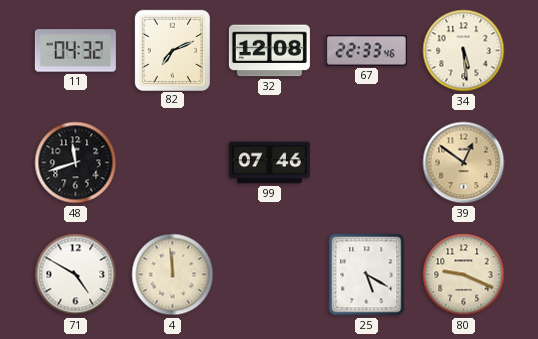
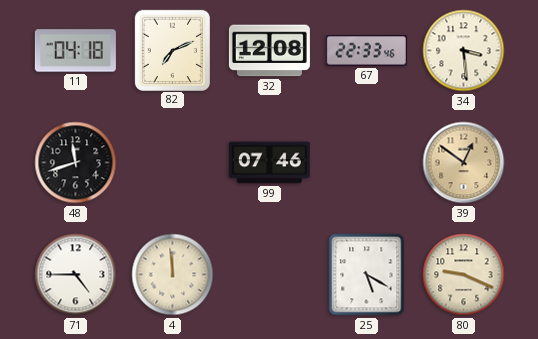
11: 04:32 -> 04:18
34: 5:29 -> 3:29
71: 4:50 -> 4:45
